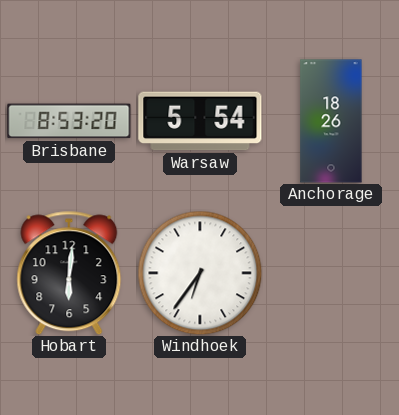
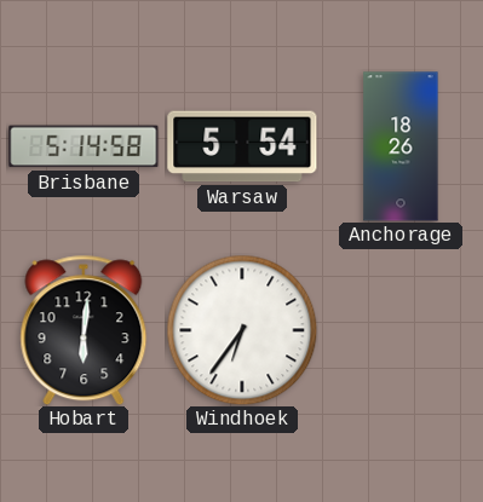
Brisbane: 8:53 -> 5:14
